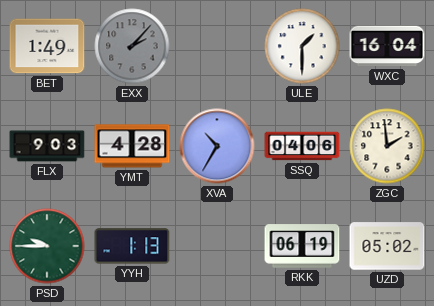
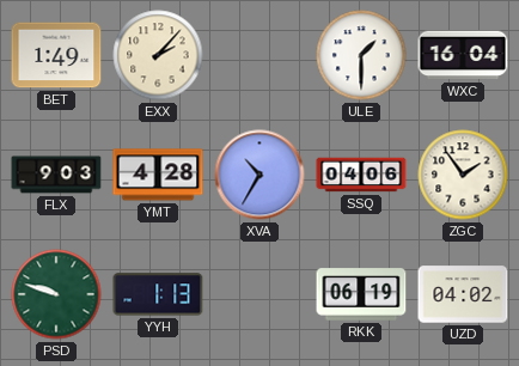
EXX dial: grey -> cream
ZGC: 1:59 -> 1:54
PSD: 9:45 -> 9:48
UZD: 05:02 -> 04:02
